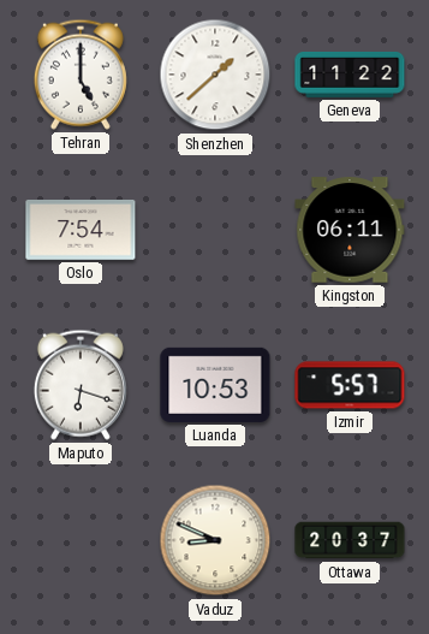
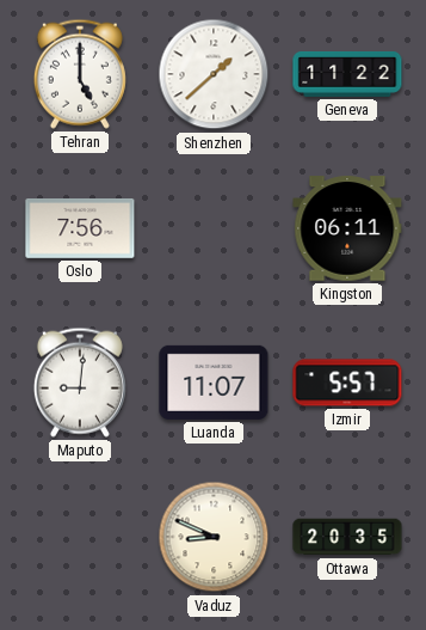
Oslo: 7:54 -> 7:56
Maputo: 6:18 -> 9:01
Luanda: 10:53 -> 11:07
Ottawa: 20:37 -> 20:35
